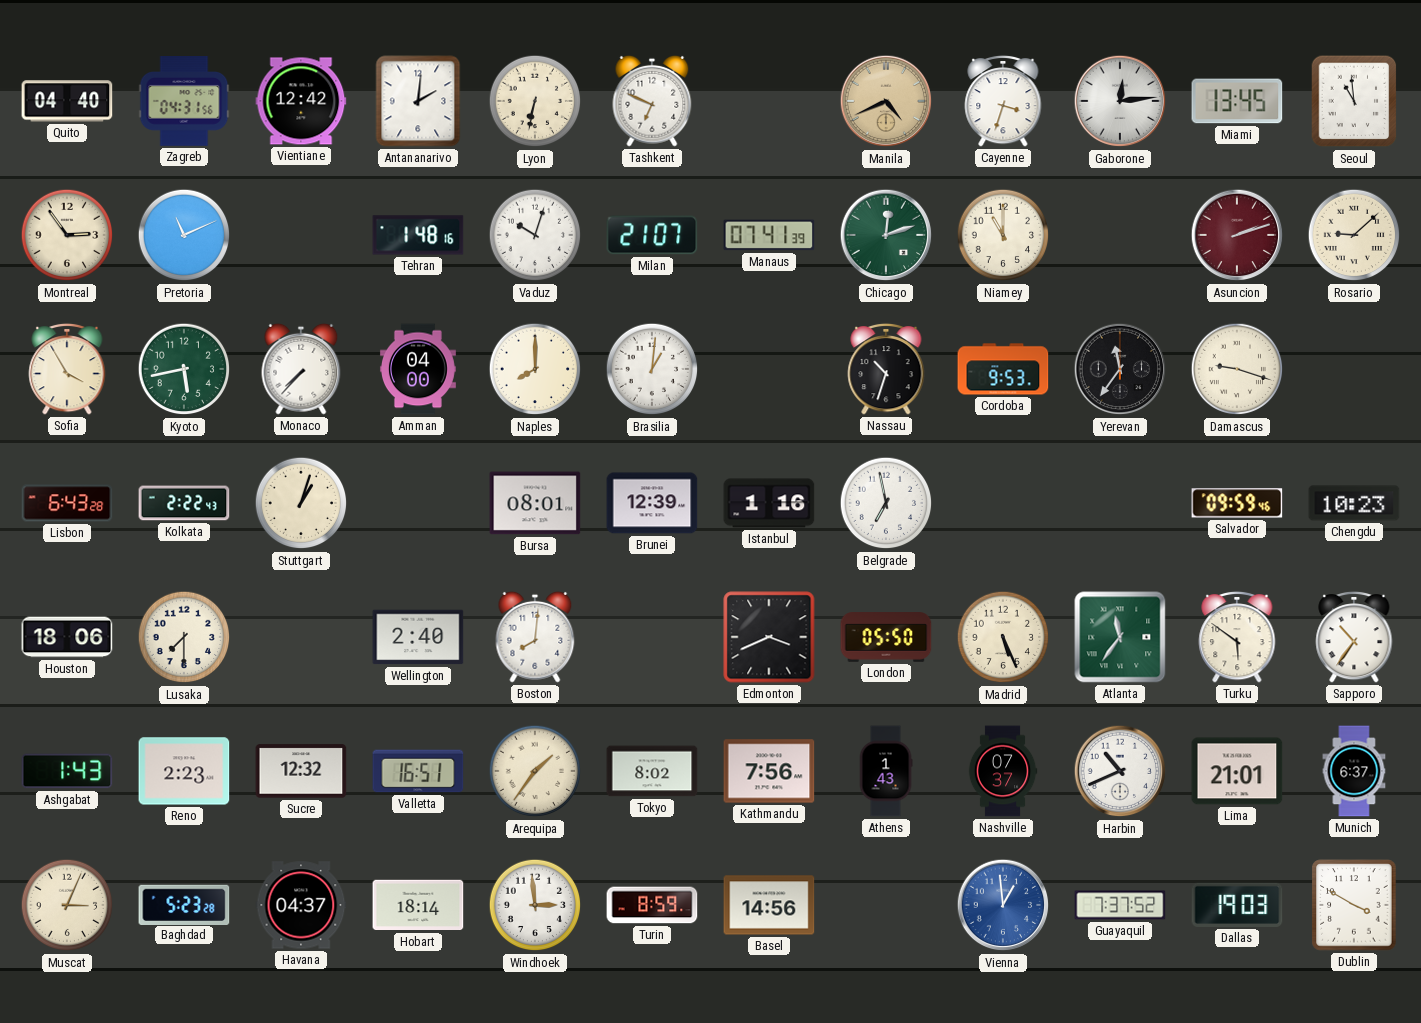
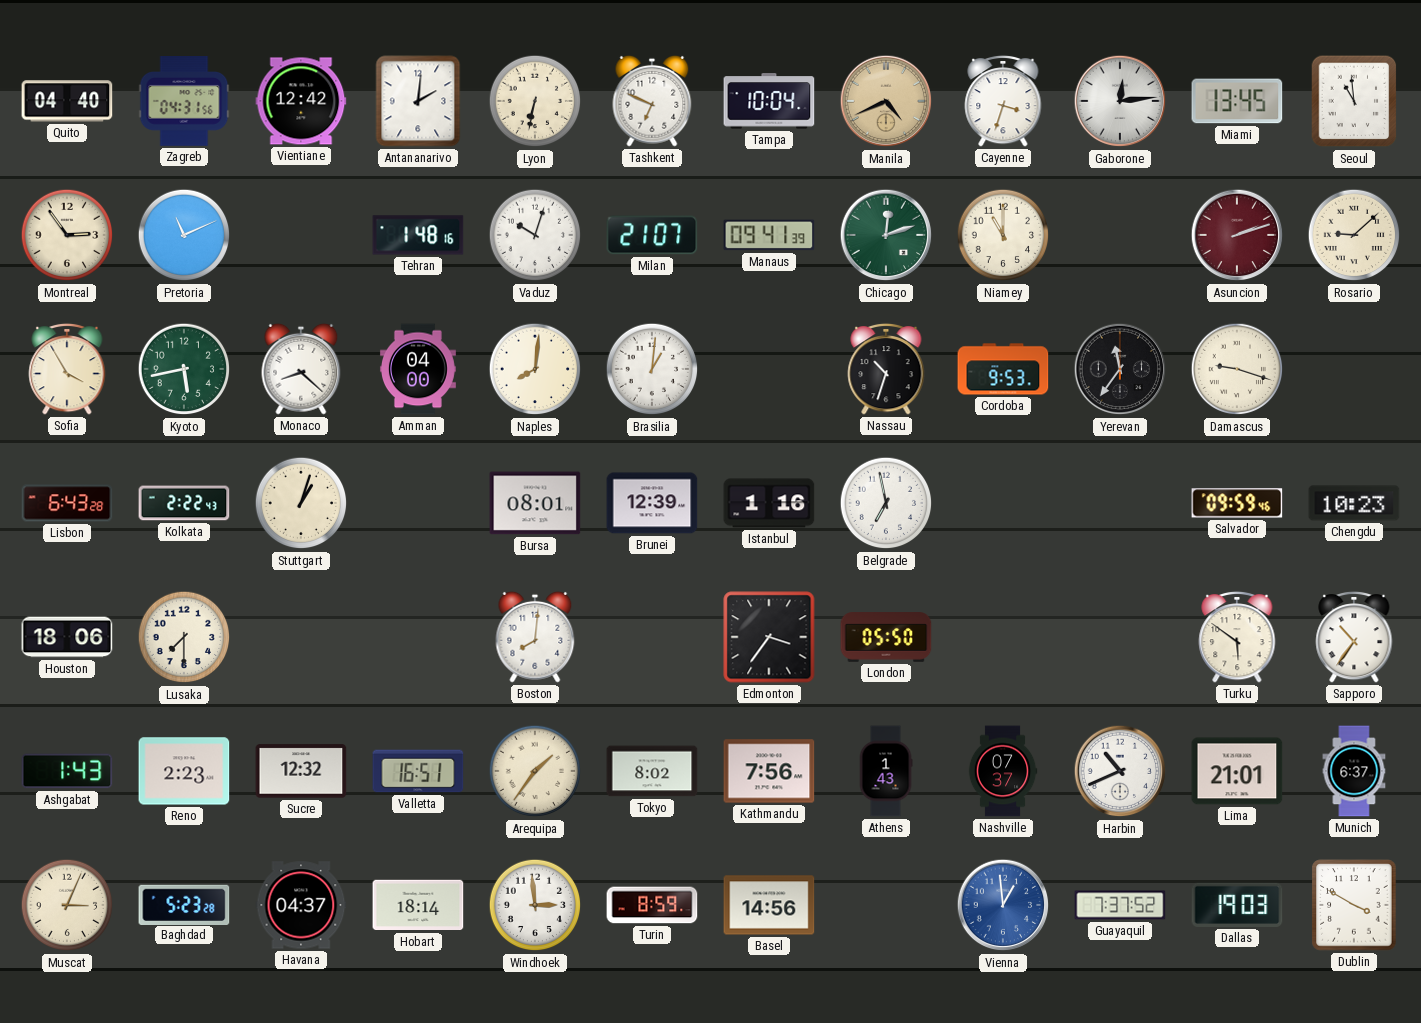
Tampa: none -> 10:04
Manaus: 07:41 -> 09:41
Monaco: 7:37 -> 8:22
Naples: 8:00 -> 8:01
Wellington: 2:40 -> none
Edmonton: 3:41 -> 3:36
Madrid: 5:26 -> none
Atlanta: 11:36 -> none
